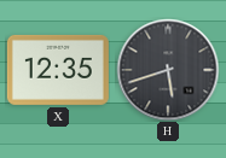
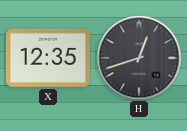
H: 5:42 -> 12:42
